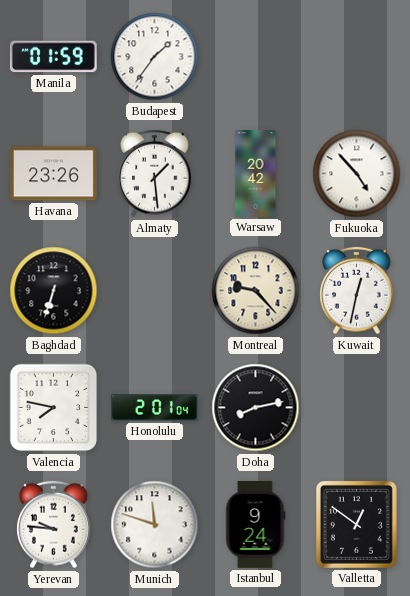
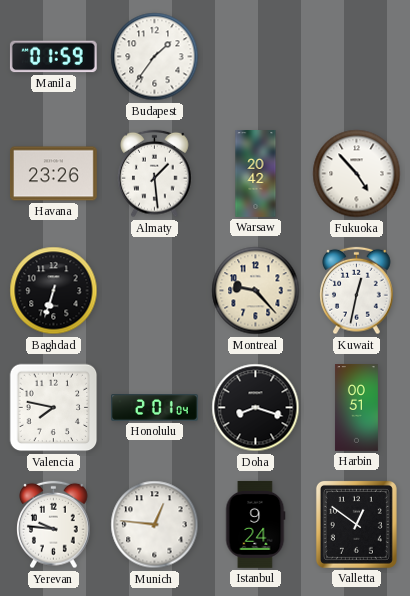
Doha: 8:13 -> 8:18
Harbin: none -> 00:51
Munich: 11:48 -> 12:46
